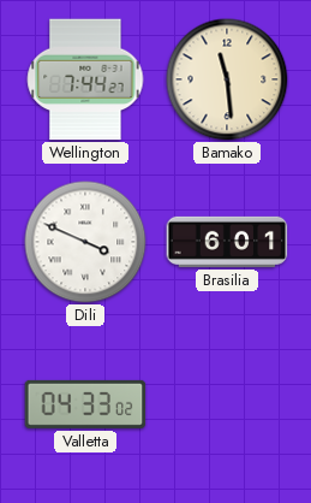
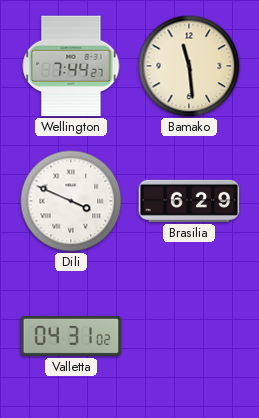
Brasilia: 6:01 -> 6:29
Valletta: 04:33 -> 04:31
